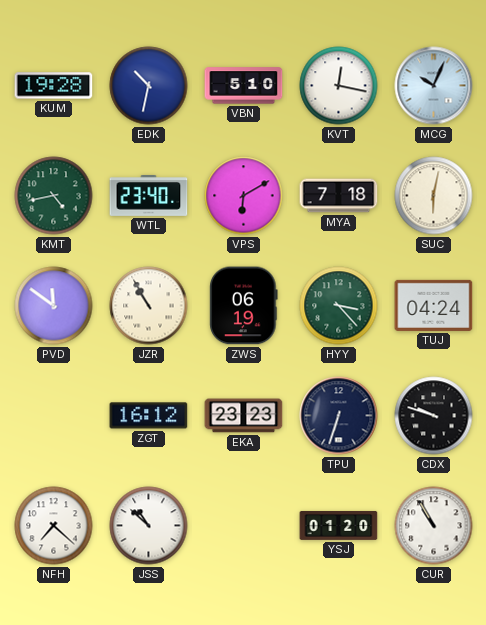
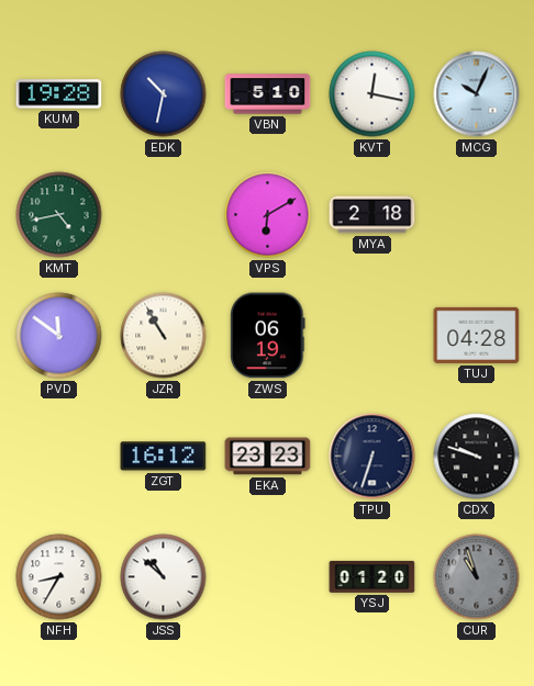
WTL: 23:40 -> none
MYA: 7:18 -> 2:18
SUC: 6:02 -> none
HYY: 3:23 -> none
TUJ: 04:24 -> 04:28
NFH: 7:22 -> 8:35
CUR: 10:55 -> 10:57
CUR dial: white -> grey
